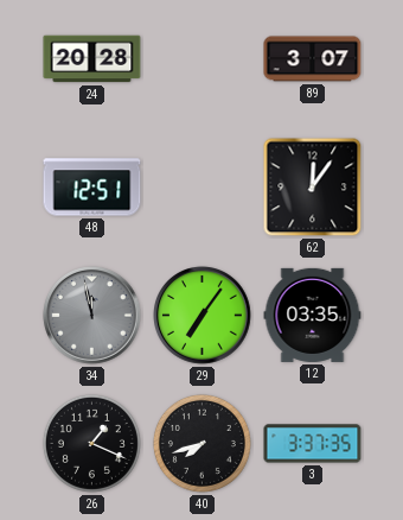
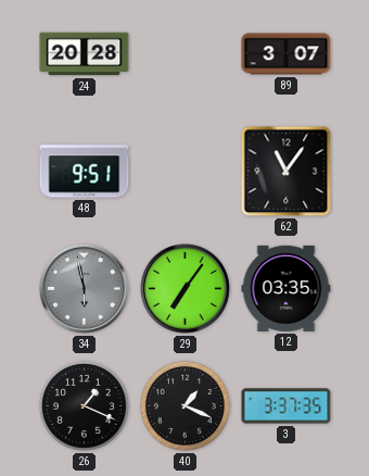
48: 12:51 -> 9:51
62: 12:06 -> 11:06
34: 11:58 -> 5:58
40: 7:42 -> 1:19
